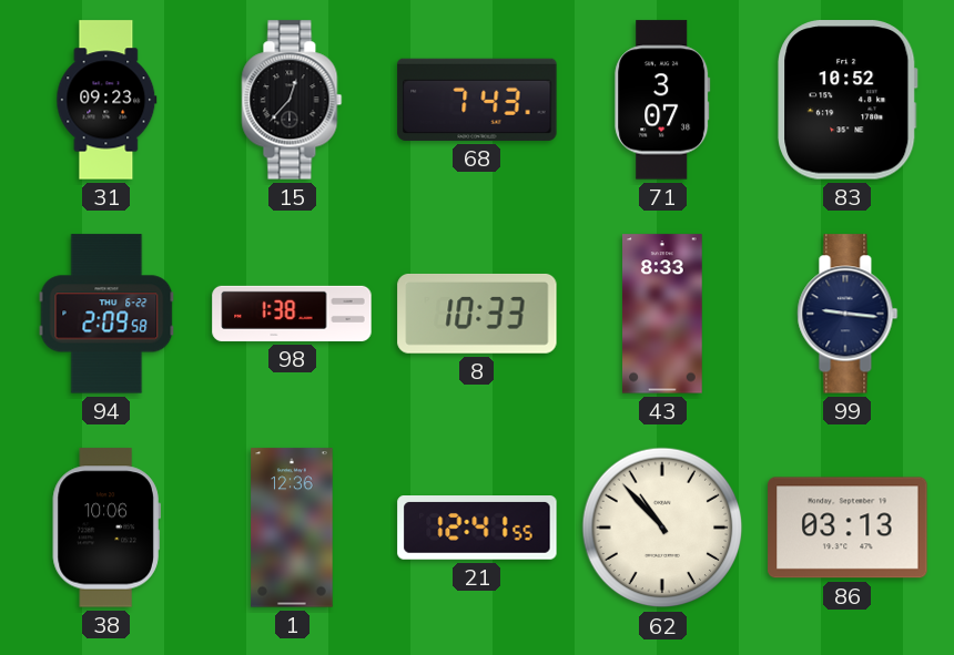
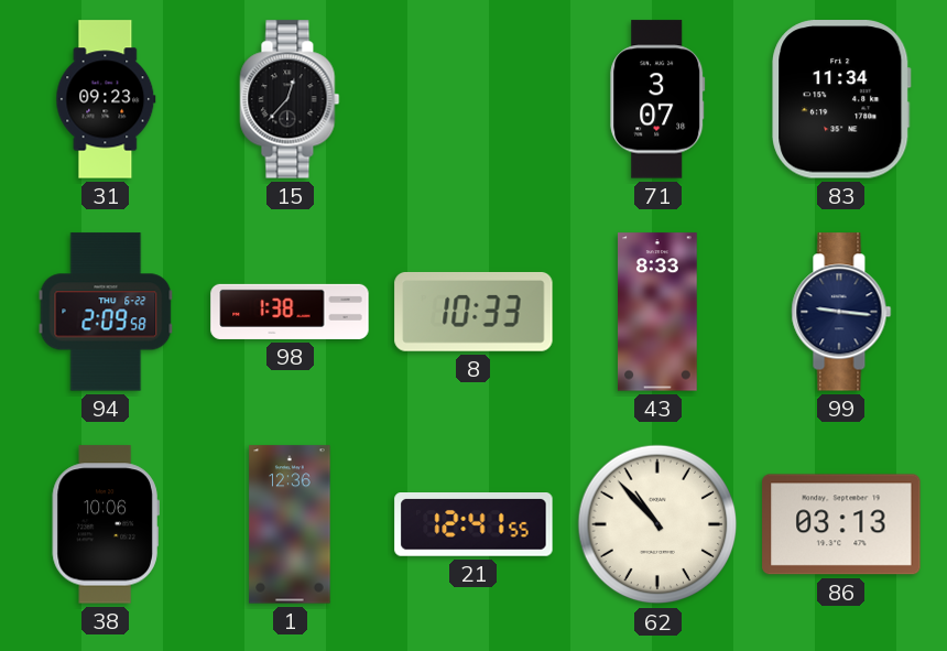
68: 7:43 -> none
83: 10:52 -> 11:34
